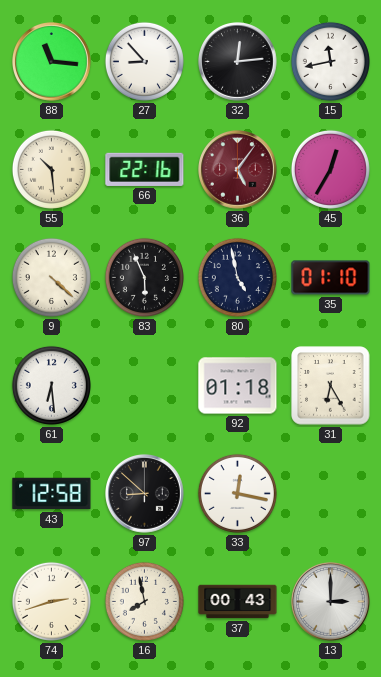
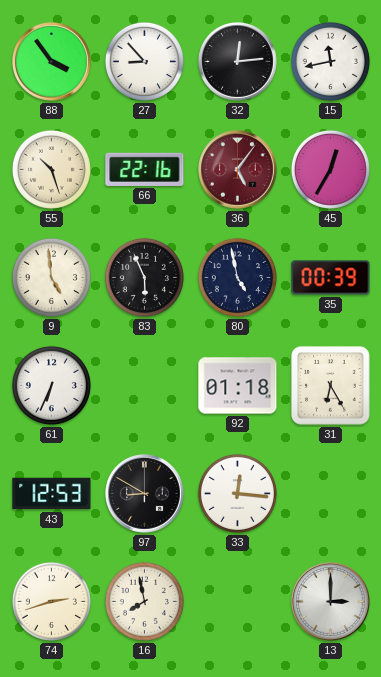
88: 11:16 -> 3:54
55: 10:29 -> 10:27
9: 4:22 -> 4:59
35: 01:10 -> 00:39
61: 6:29 -> 6:34
43: 12:58 -> 12:53
97: 8:52 -> 8:50
33: 12:17 -> 12:16
37: 00:43 -> none
